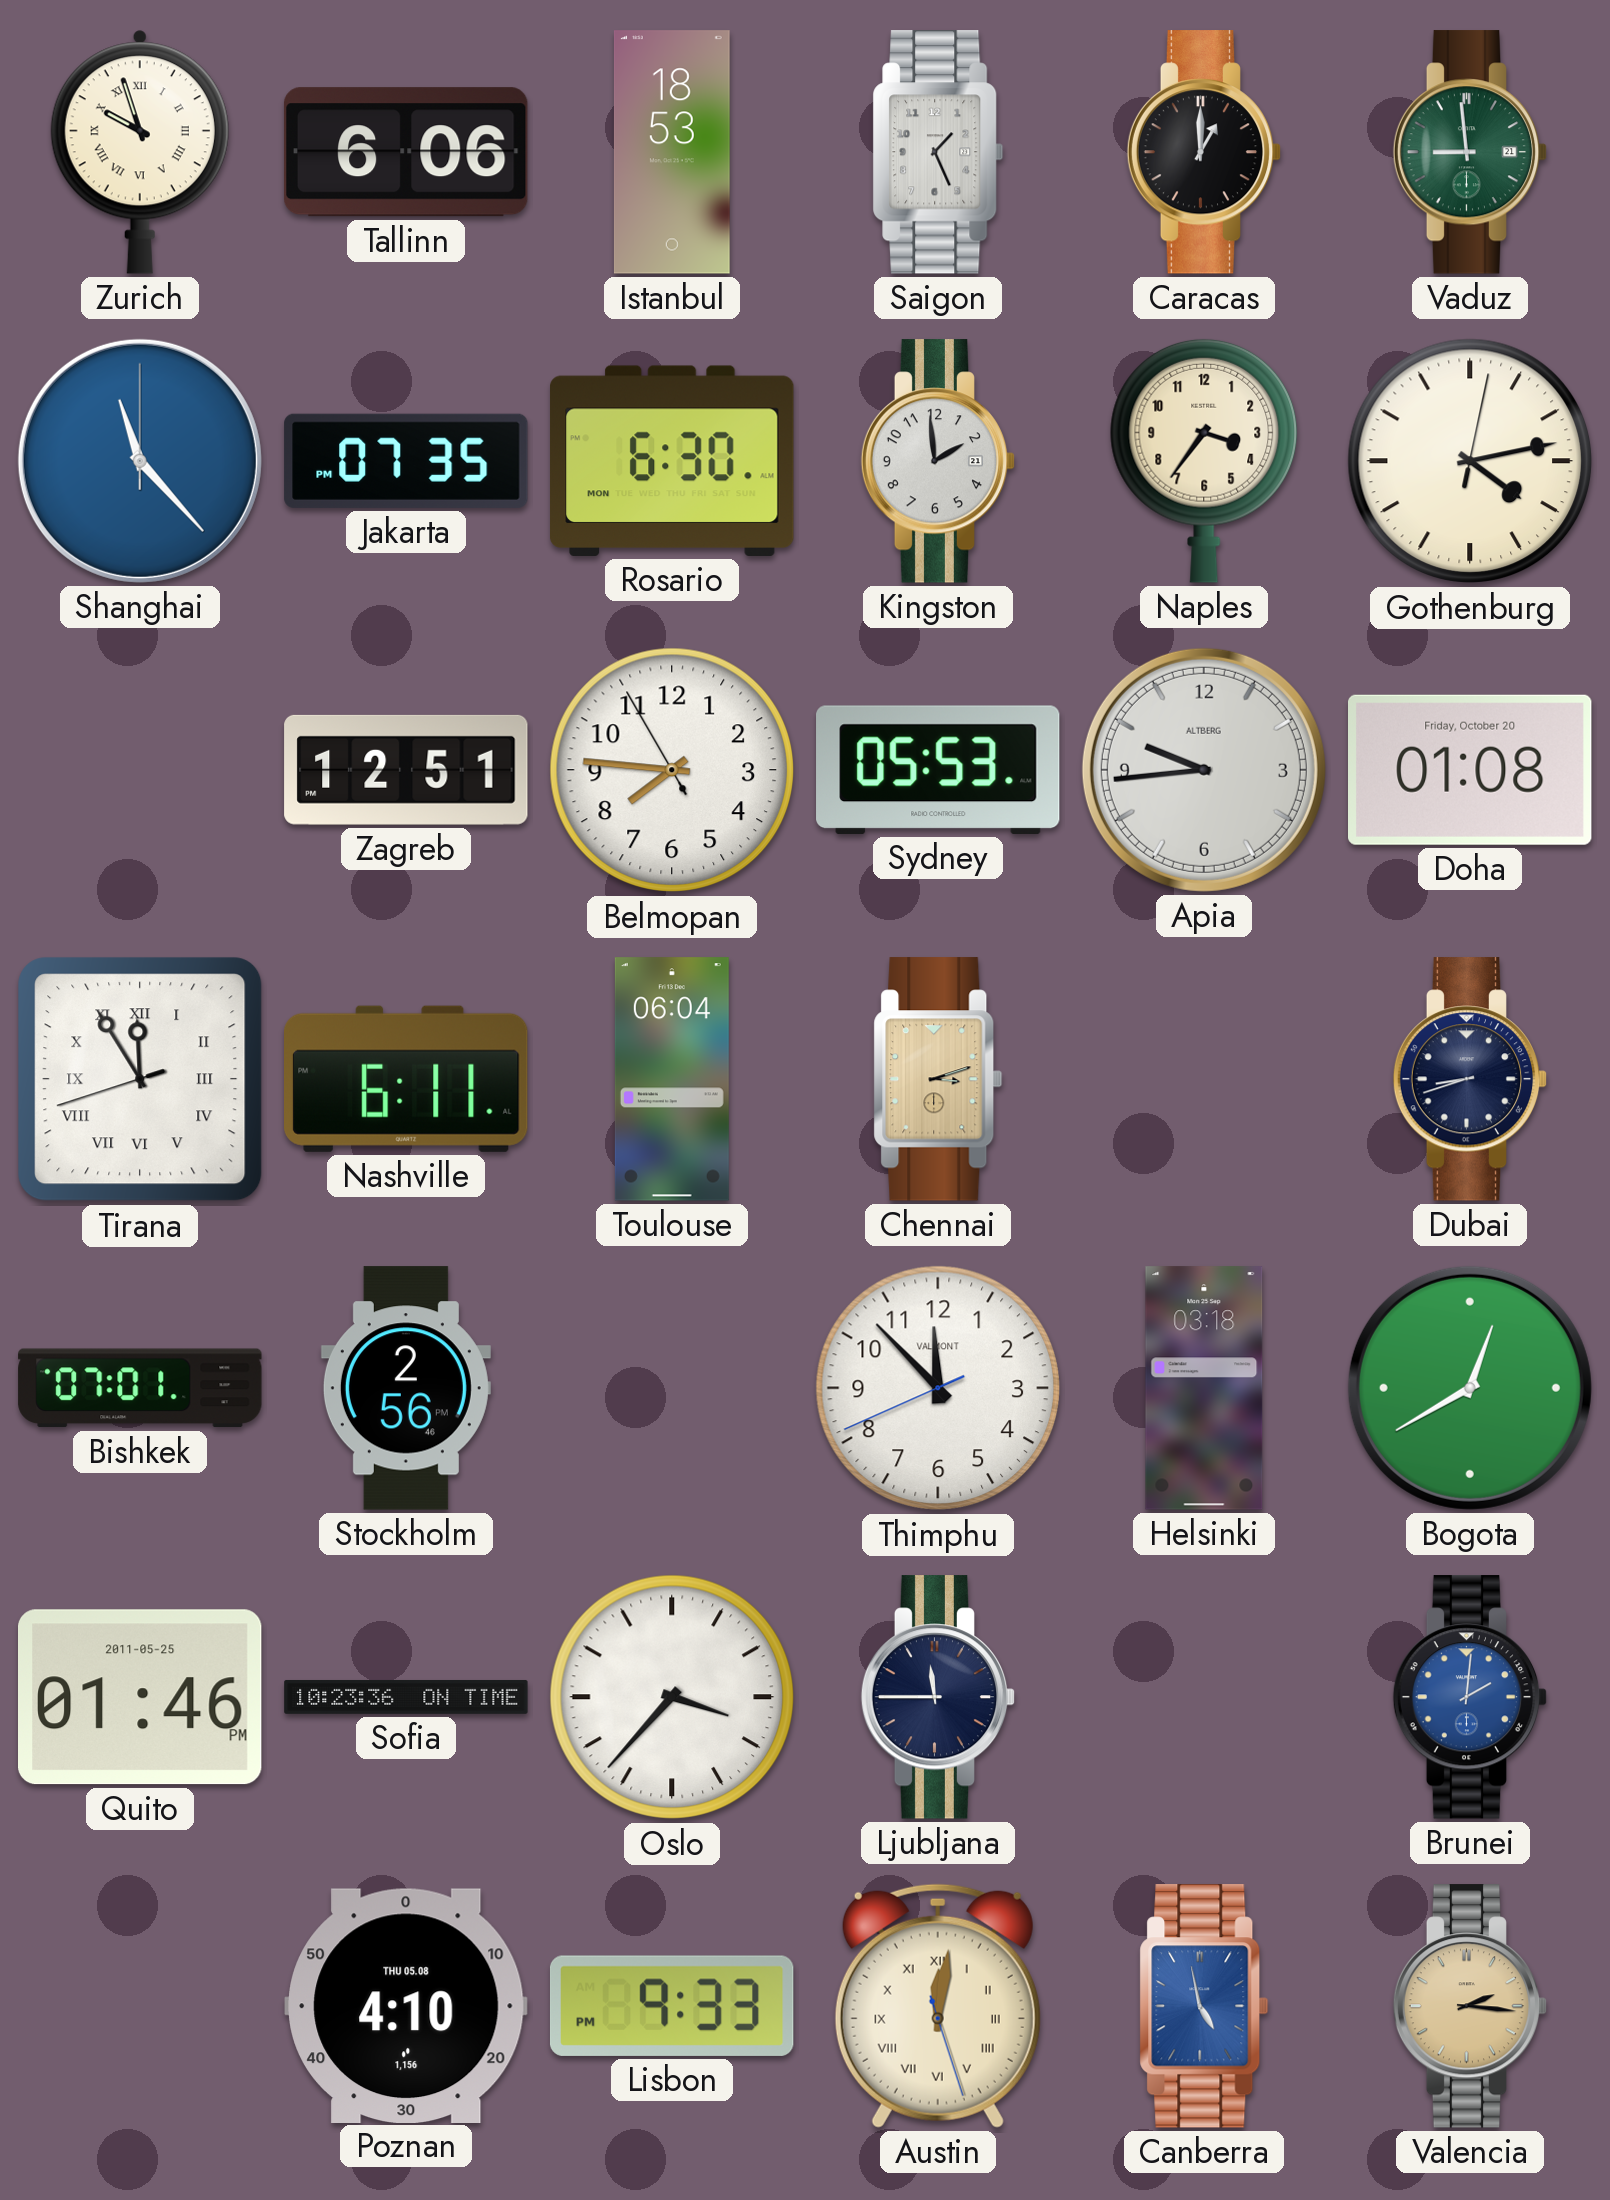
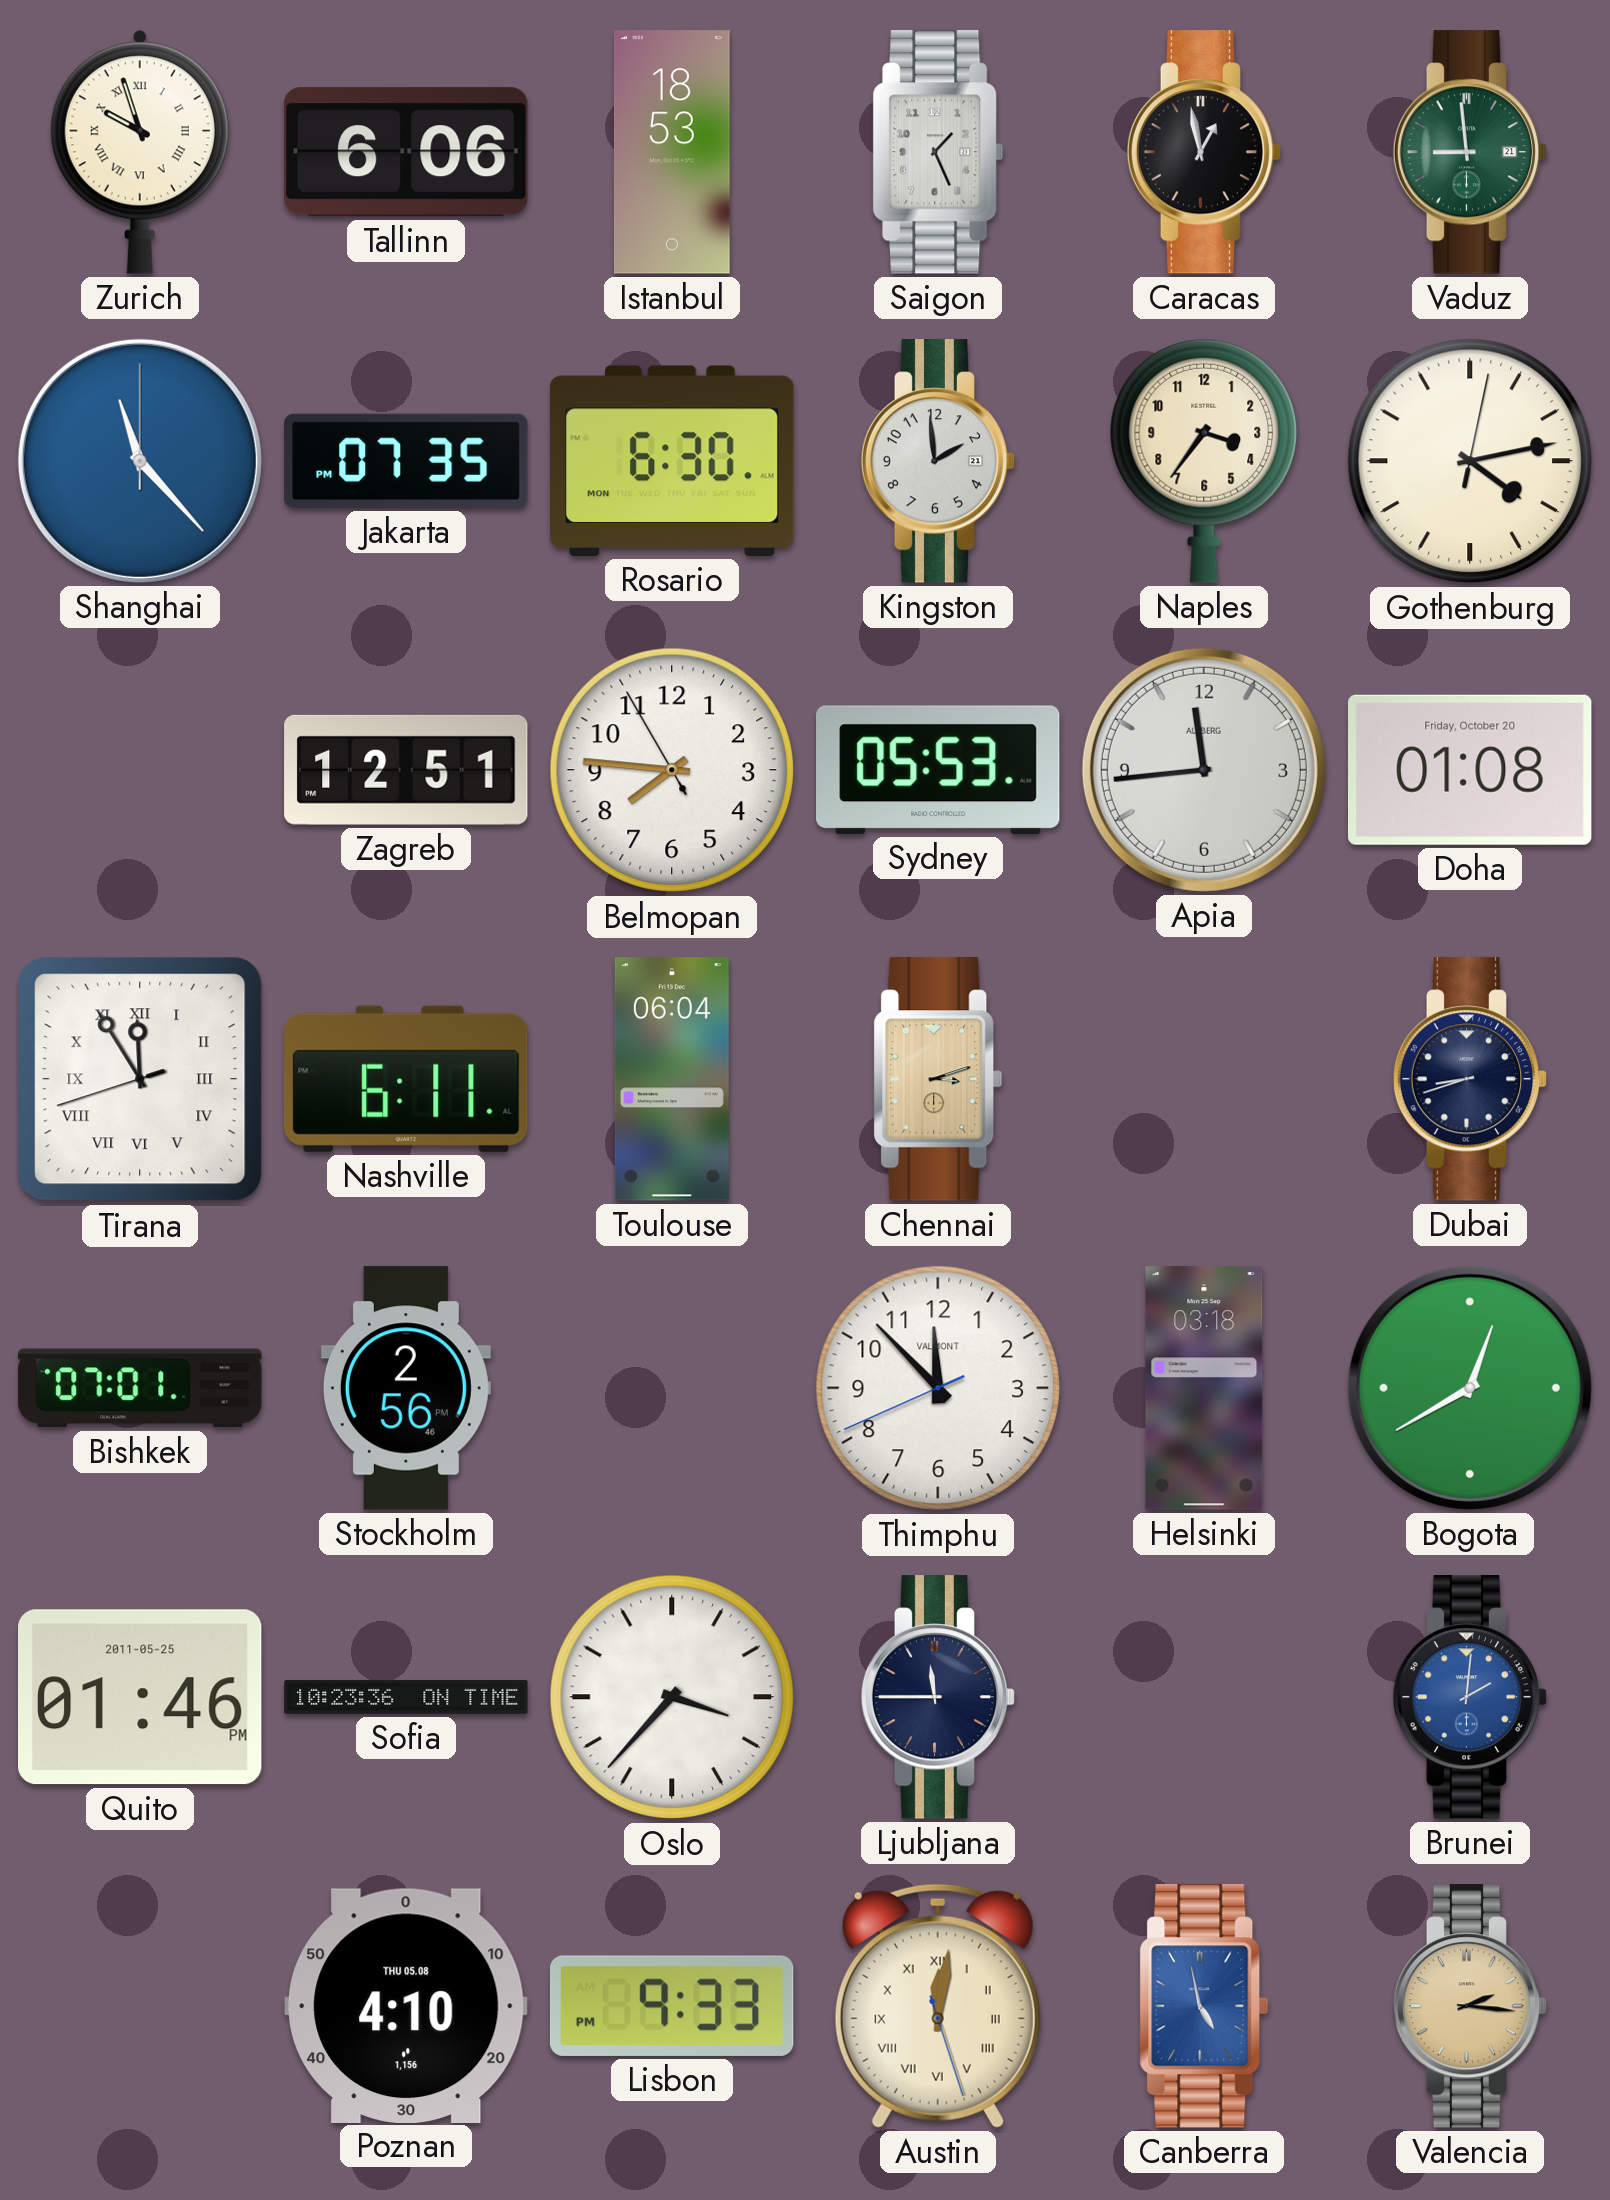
Caracas: 1:00 -> 12:58
Apia: 9:44 -> 11:44
